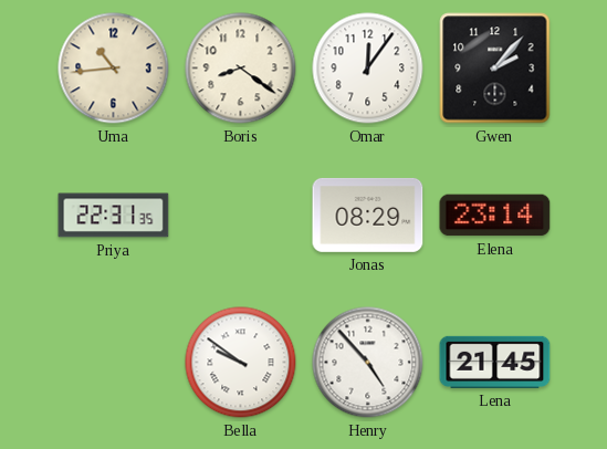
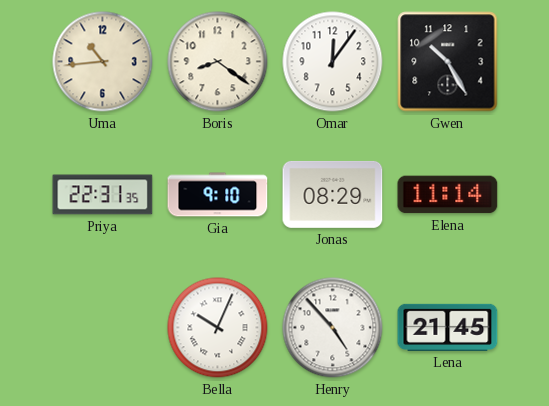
Gwen: 2:07 -> 10:25
Gia: none -> 9:10
Elena: 23:14 -> 11:14
Bella: 9:51 -> 10:04
